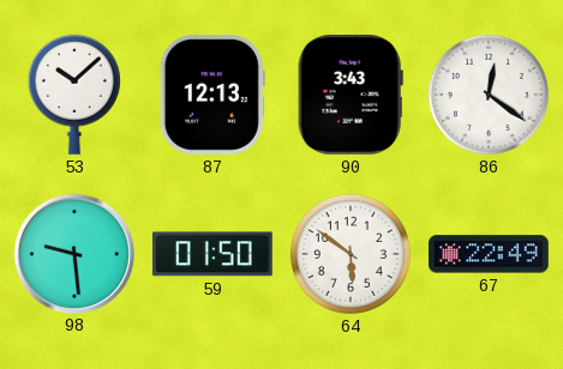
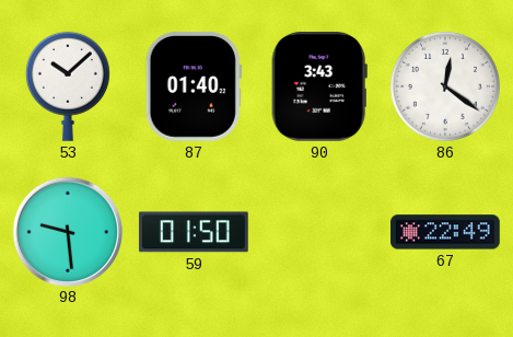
87: 12:13 -> 01:40
64: 5:51 -> none
